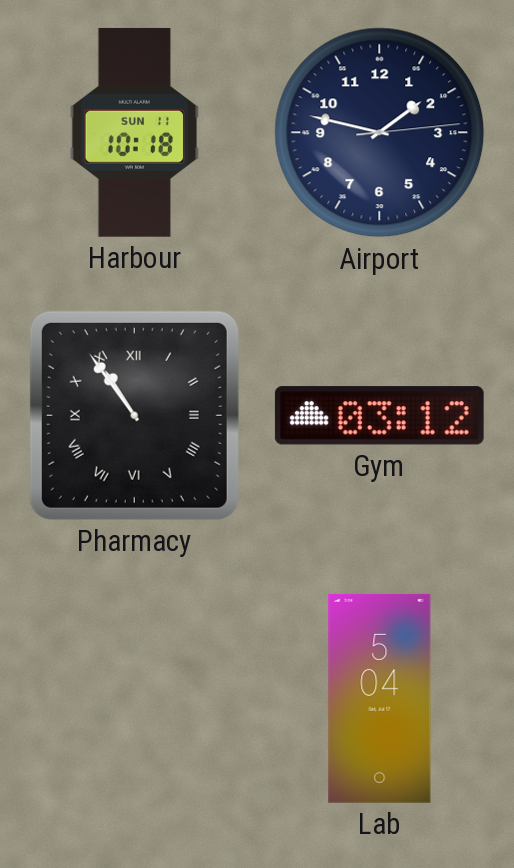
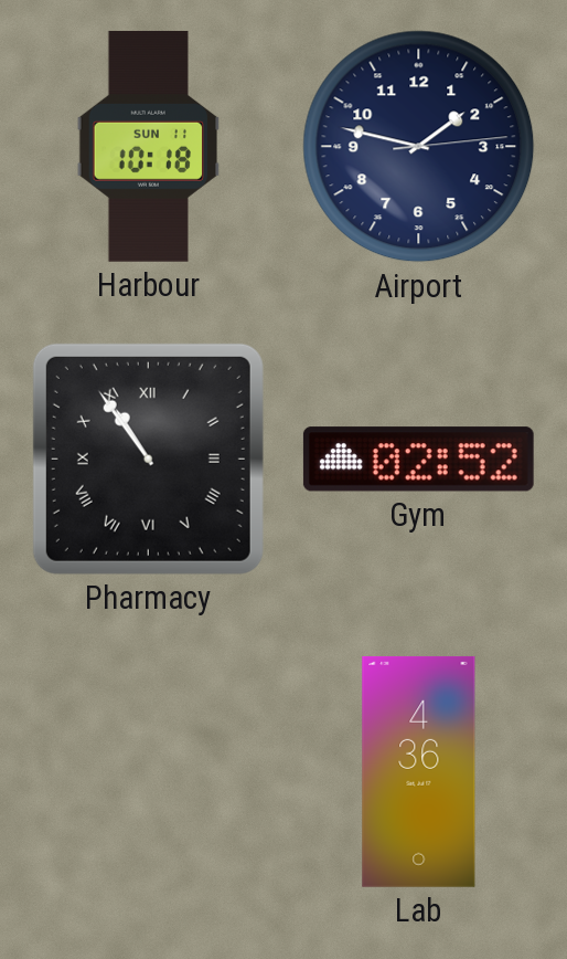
Gym: 03:12 -> 02:52
Lab: 5:04 -> 4:36
